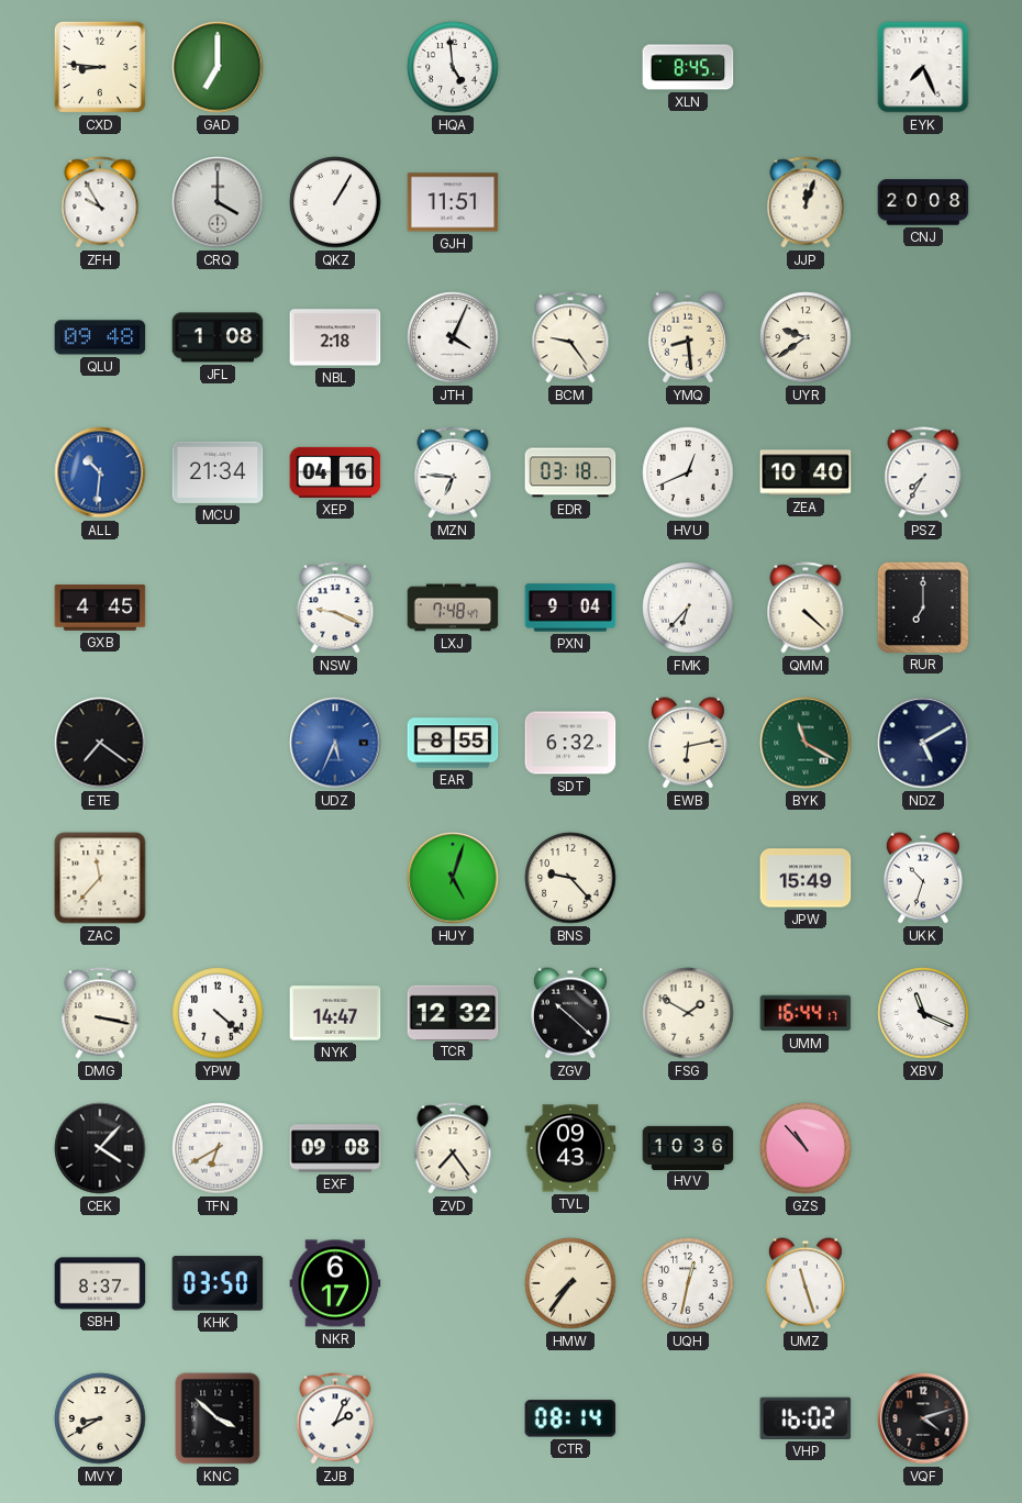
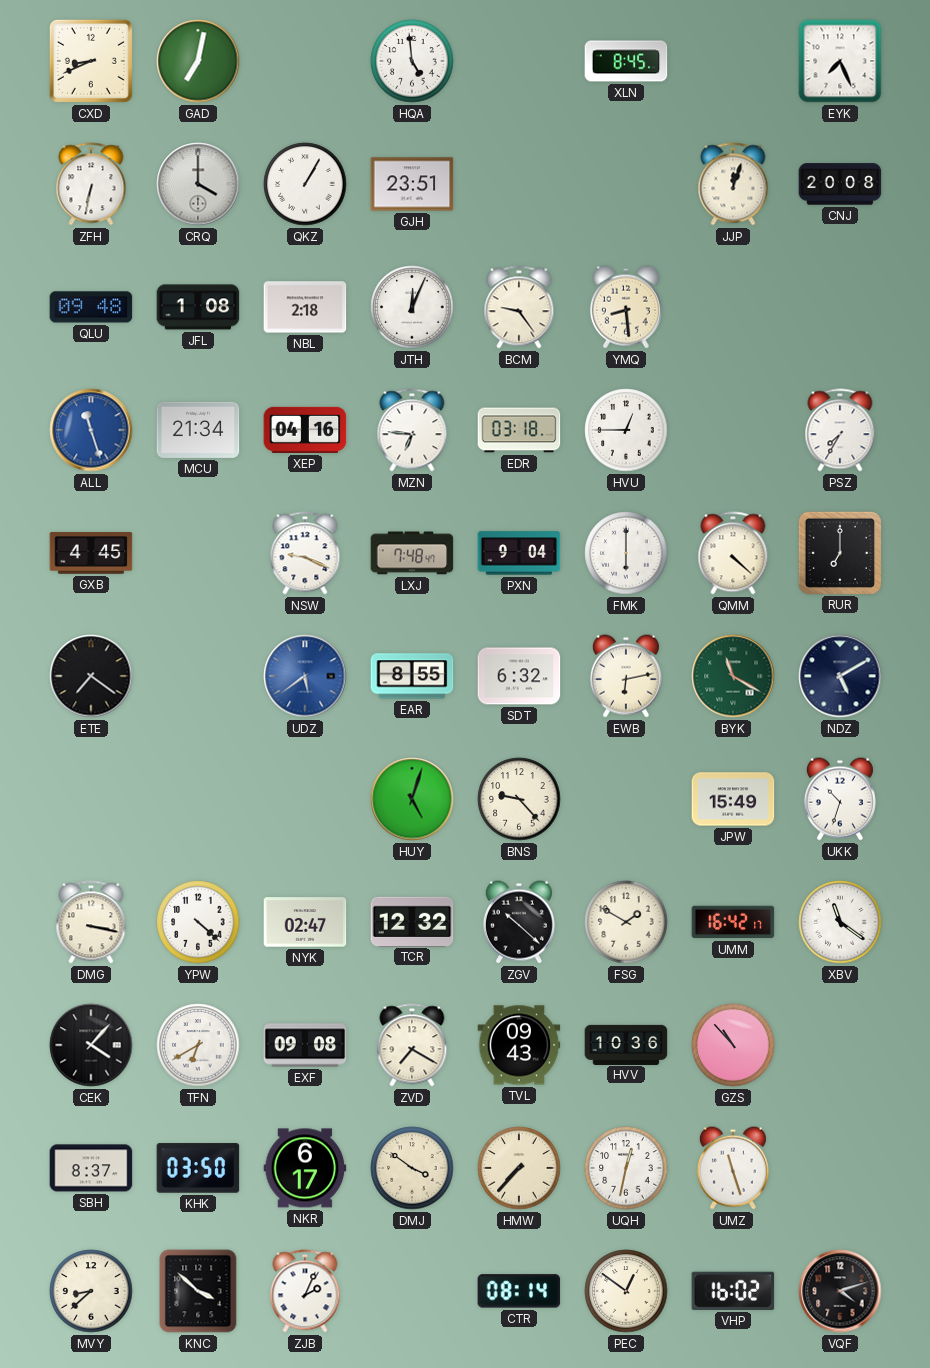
CXD: 8:46 -> 8:41
GAD: 7:00 -> 7:02
ZFH: 9:55 -> 6:32
GJH: 11:51 -> 23:51
JTH: 4:04 -> 12:04
UYR: 9:39 -> none
ALL: 10:31 -> 11:27
HVU: 12:41 -> 12:45
ZEA: 10:40 -> none
FMK: 6:37 -> 6:00
UDZ: 5:34 -> 5:39
ZAC: 11:37 -> none
NYK: 14:47 -> 02:47
UMM: 16:44 -> 16:42
XBV: 11:19 -> 11:21
ZVD: 7:24 -> 7:20
DMJ: none -> 3:51
HMW: 7:36 -> 7:37
MVY: 8:40 -> 8:38
PEC: none -> 12:51
